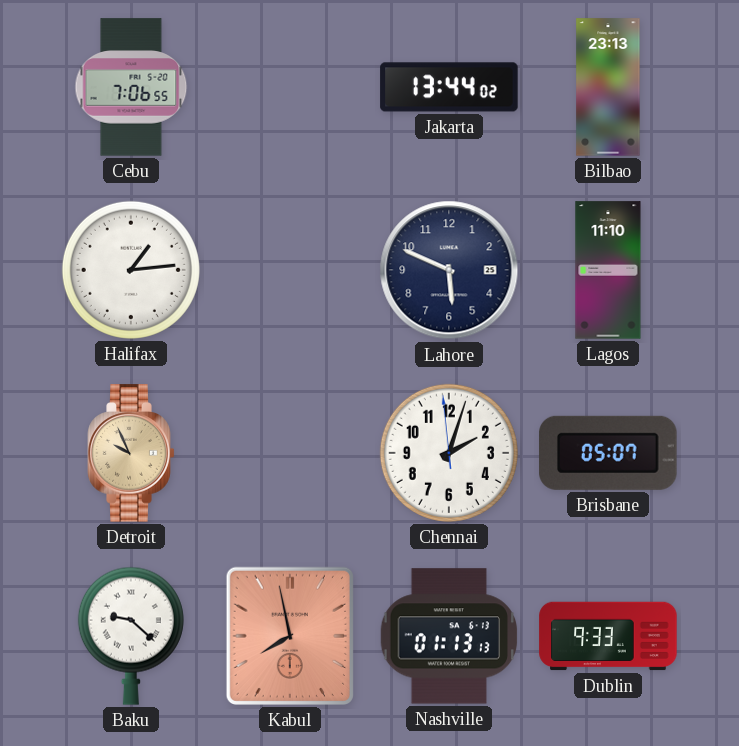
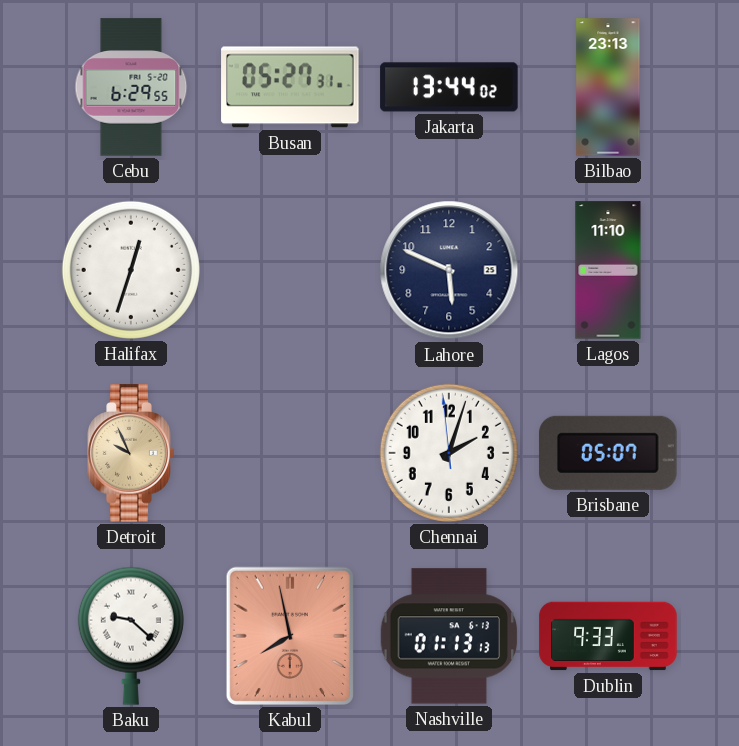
Cebu: 7:06 -> 6:29
Busan: none -> 05:27
Halifax: 1:14 -> 12:33
